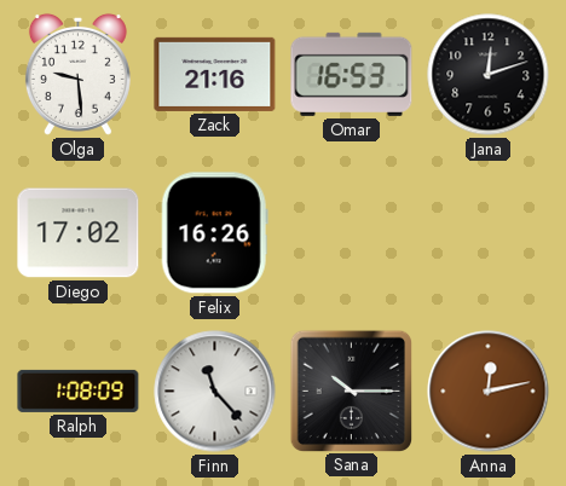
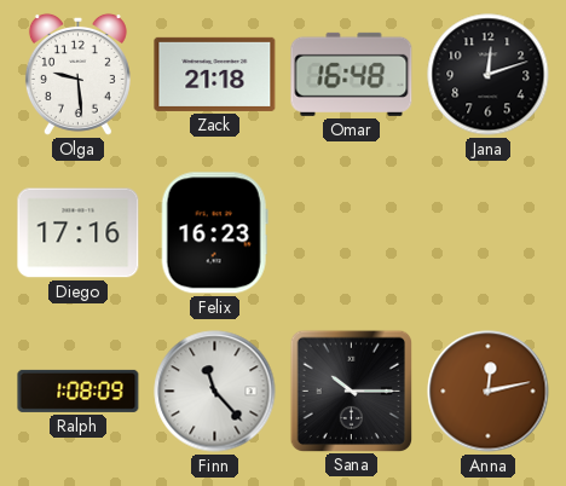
Zack: 21:16 -> 21:18
Omar: 16:53 -> 16:48
Diego: 17:02 -> 17:16
Felix: 16:26 -> 16:23
